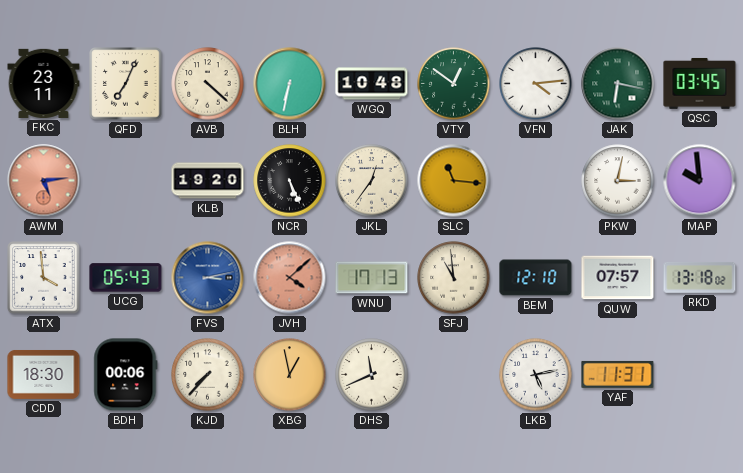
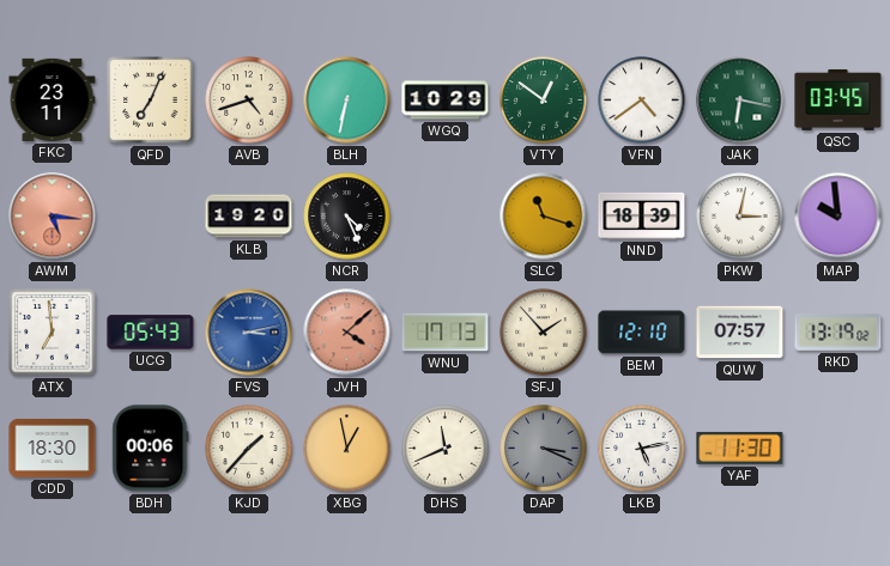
AVB: 4:22 -> 4:42
WGQ: 10:48 -> 10:29
VFN: 4:14 -> 4:39
AWM: 5:14 -> 5:16
NCR: 5:26 -> 4:26
JKL: 12:36 -> none
SLC: 11:16 -> 11:18
NND: none -> 18:39
ATX: 3:59 -> 6:59
SFJ: 10:59 -> 1:53
RKD: 13:18 -> 13:19
KJD: 7:37 -> 1:37
DAP: none -> 3:19
YAF: 11:31 -> 11:30
